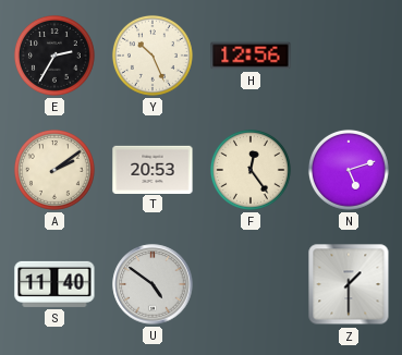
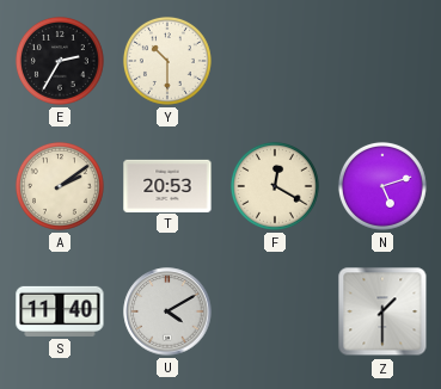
Y: 10:26 -> 10:30
H: 12:56 -> none
F: 12:24 -> 12:20
U: 4:51 -> 4:10
